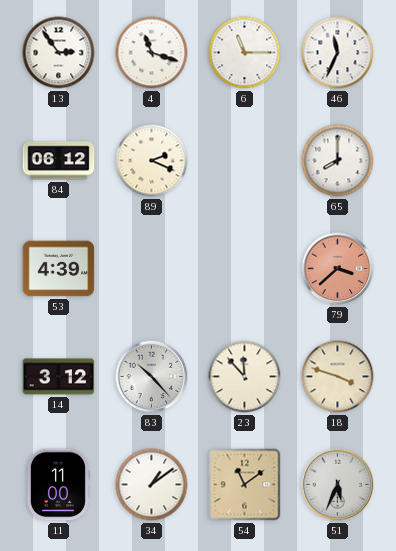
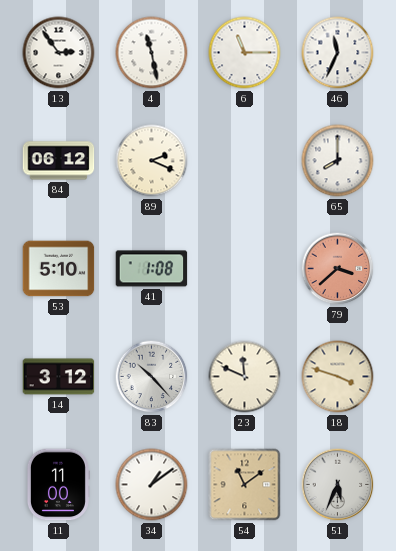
4: 11:18 -> 11:28
53: 4:39 -> 5:10
41: none -> 1:08
23: 11:53 -> 11:49
